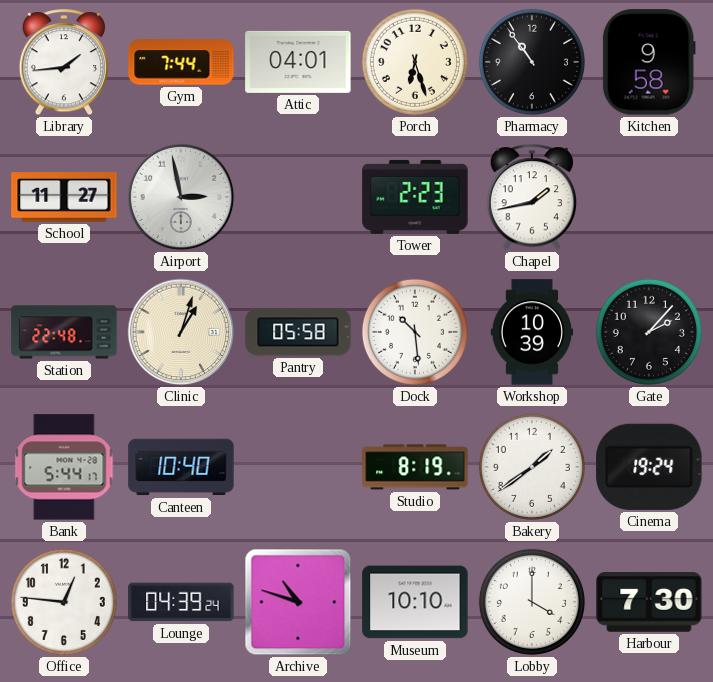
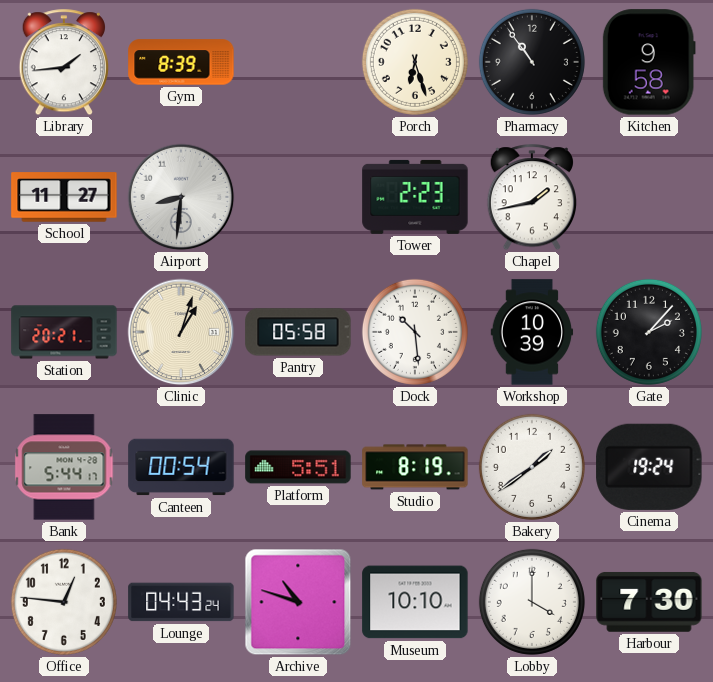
Gym: 7:44 -> 8:39
Attic: 04:01 -> none
Airport: 2:58 -> 8:31
Station: 22:48 -> 20:21
Canteen: 10:40 -> 00:54
Platform: none -> 5:51
Lounge: 04:39 -> 04:43
